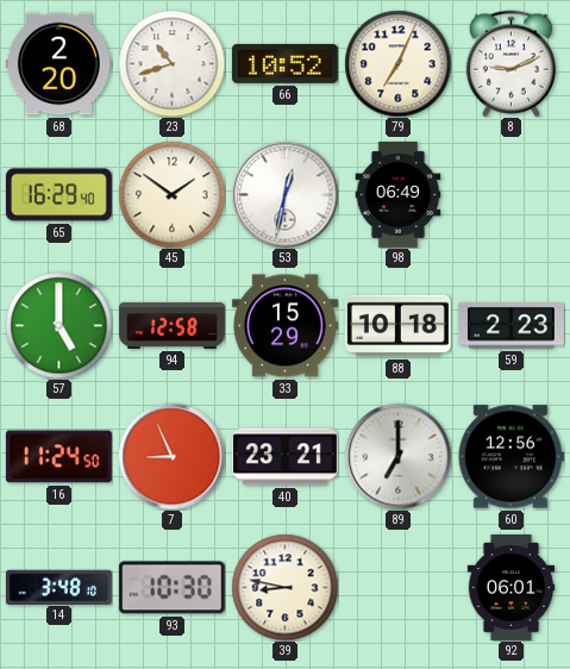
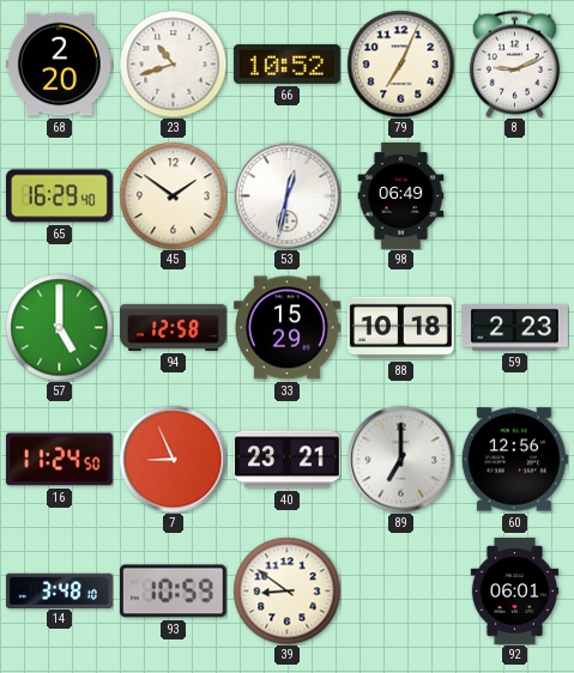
93: 10:30 -> 10:59
39: 8:47 -> 8:51
